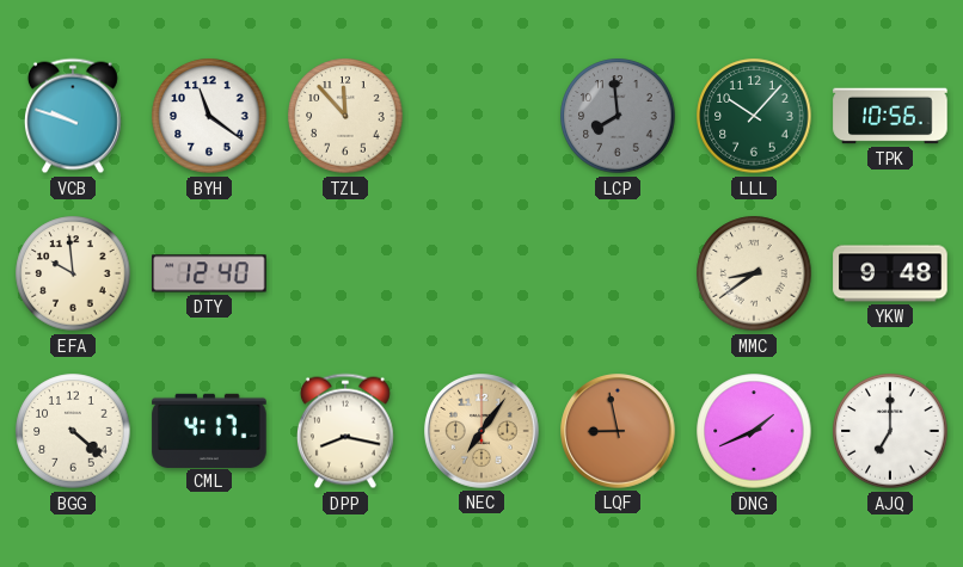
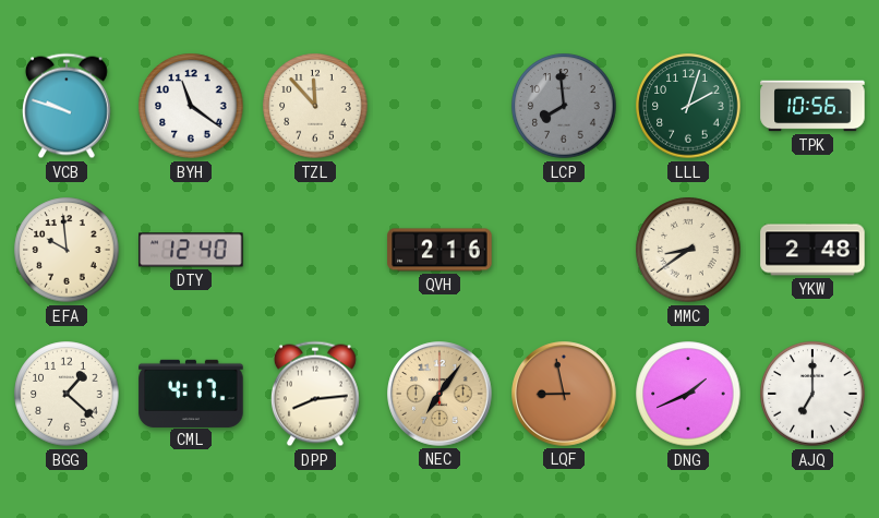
LLL: 10:07 -> 2:03
QVH: none -> 2:16
YKW: 9:48 -> 2:48
BGG: 4:22 -> 1:22
DPP: 8:17 -> 8:14
